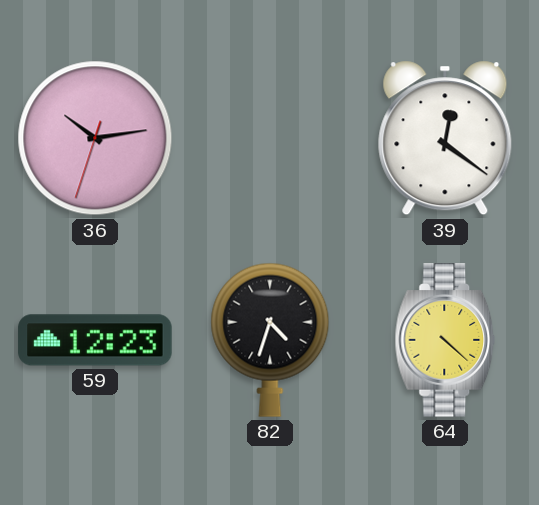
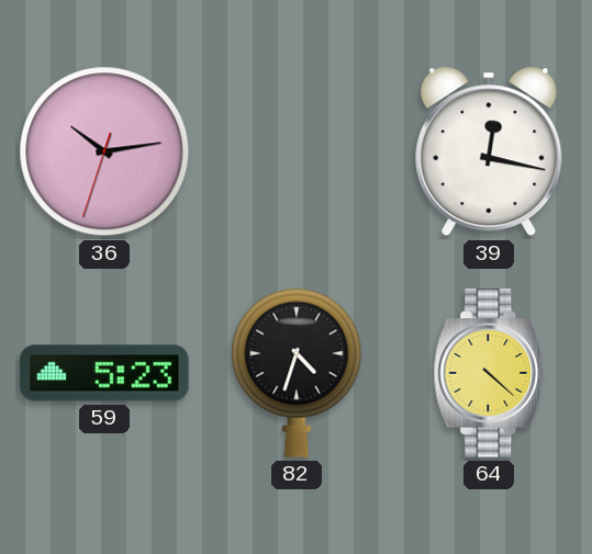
39: 12:21 -> 12:17
59: 12:23 -> 5:23
